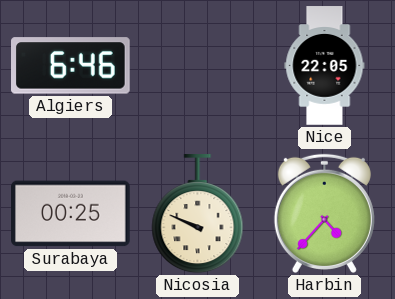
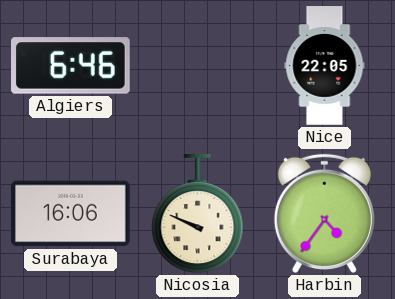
Surabaya: 00:25 -> 16:06
Harbin: 4:37 -> 4:36
